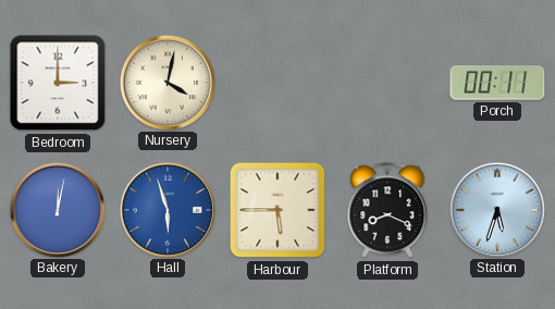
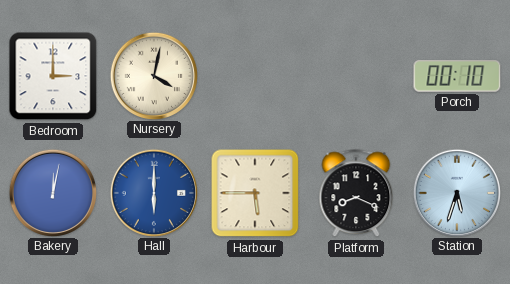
Porch: 00:11 -> 00:10
Hall: 5:57 -> 6:00
